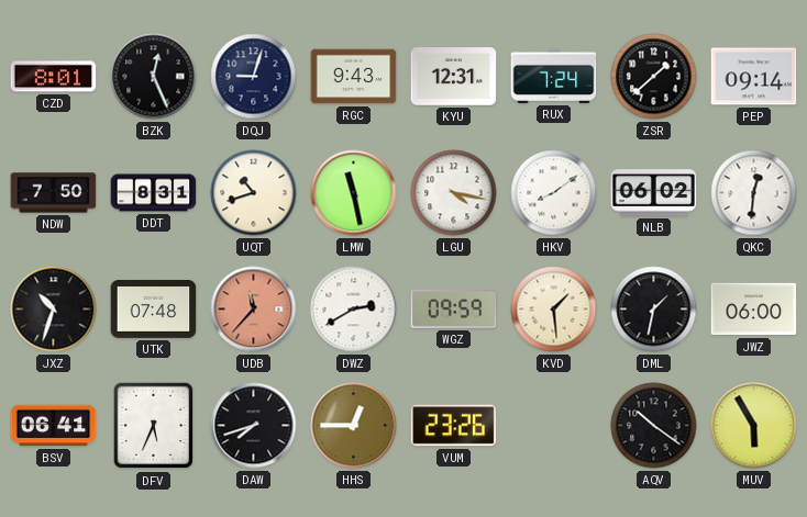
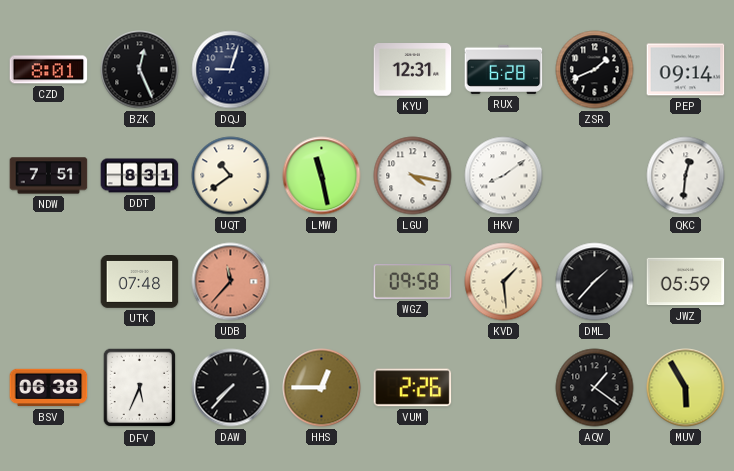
RGC: 9:43 -> none
RUX: 7:24 -> 6:28
ZSR: 1:38 -> 1:41
NDW: 7:50 -> 7:51
UQT: 10:42 -> 10:39
NLB: 06:02 -> none
JXZ: 10:33 -> none
DWZ: 2:40 -> none
WGZ: 09:59 -> 09:58
DML: 1:32 -> 1:37
JWZ: 06:00 -> 05:59
BSV: 06:41 -> 06:38
DAW: 7:42 -> 7:37
VUM: 23:26 -> 2:26
AQV: 10:21 -> 1:21
